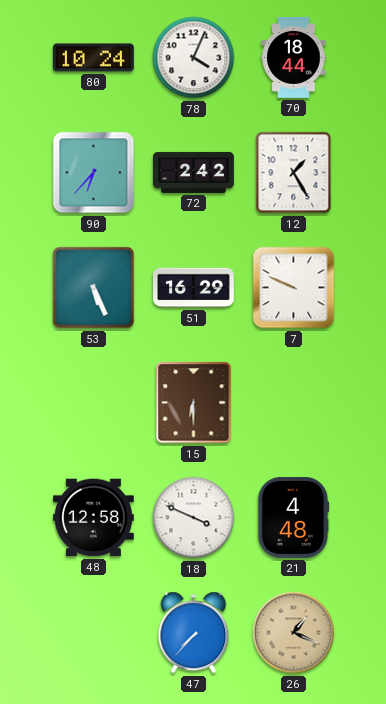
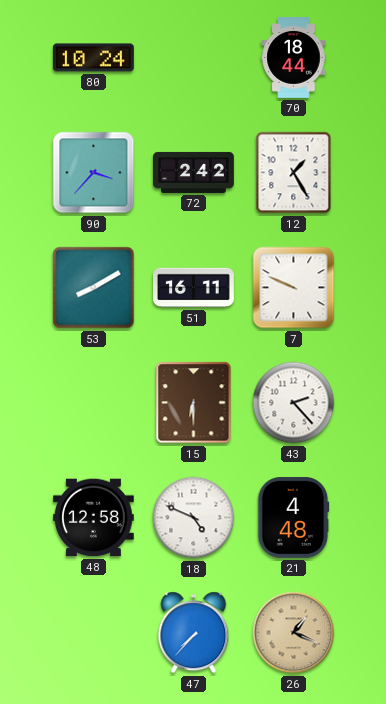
78: 4:04 -> none
90: 6:37 -> 3:37
53: 5:26 -> 8:10
51: 16:29 -> 16:11
43: none -> 2:23
18: 3:49 -> 4:49
